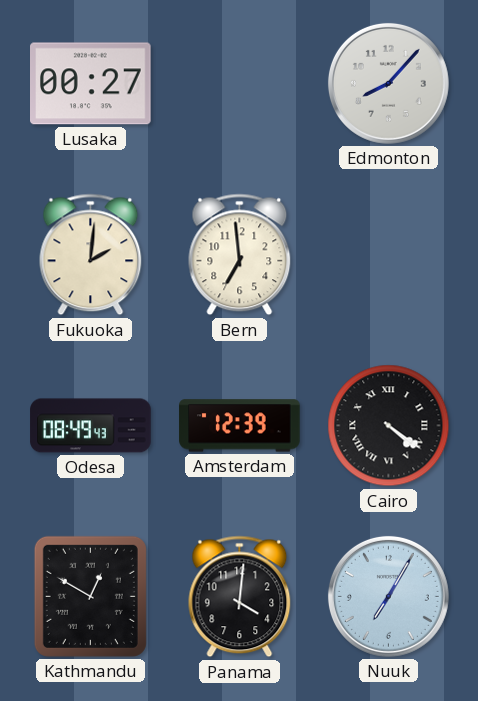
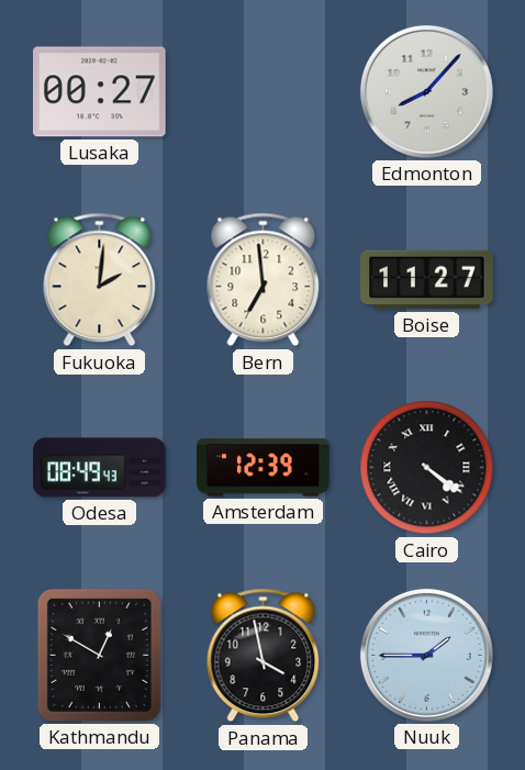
Boise: none -> 11:27
Panama: 4:01 -> 3:58
Nuuk: 7:05 -> 1:45
